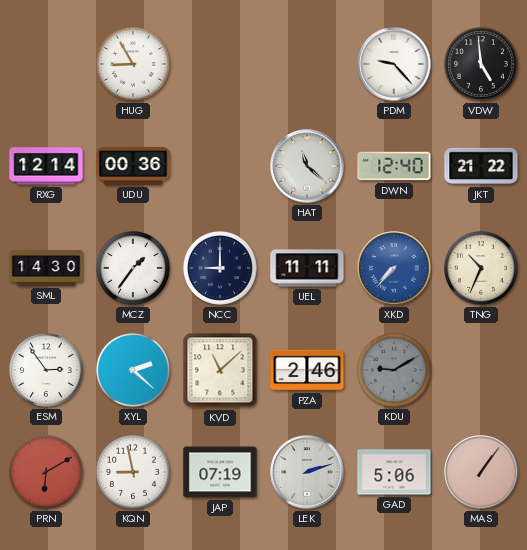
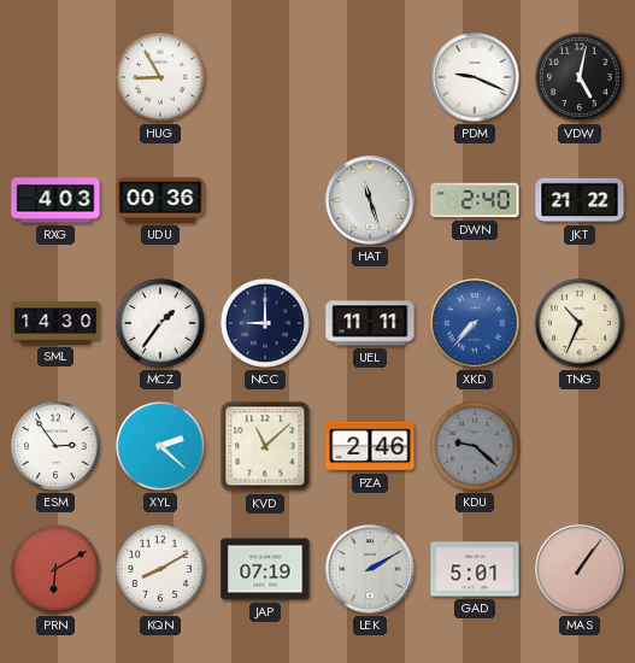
PDM: 9:23 -> 9:19
VDW: 4:59 -> 5:02
RXG: 12:14 -> 4:03
HAT: 11:22 -> 11:27
DWN: 12:40 -> 2:40
KDU: 9:10 -> 9:22
KQN: 8:58 -> 8:10
LEK: 2:12 -> 2:10
GAD: 5:06 -> 5:01
